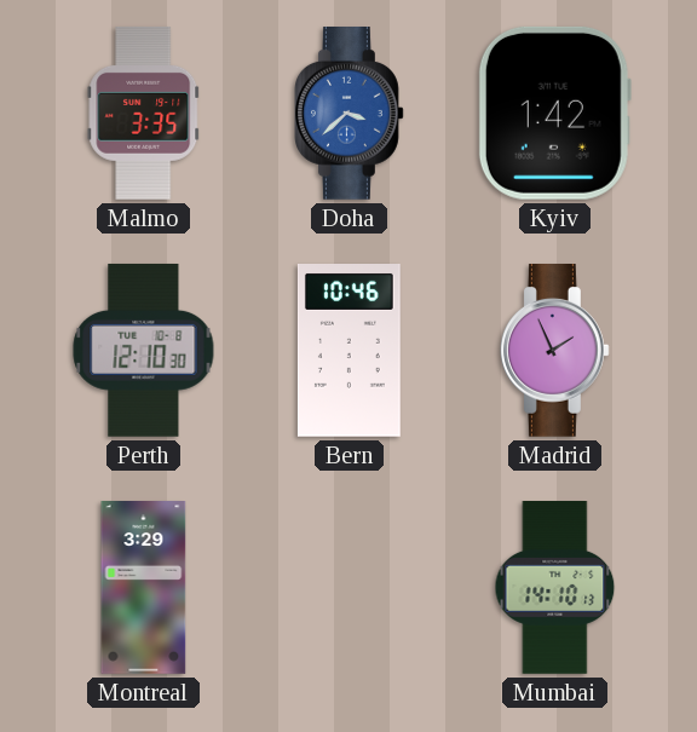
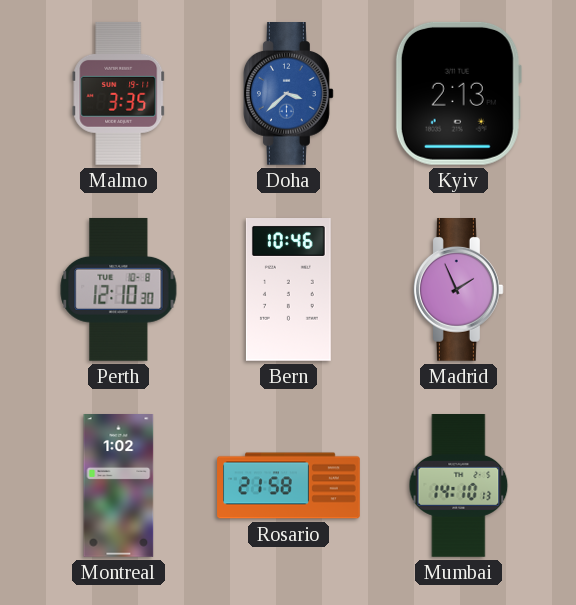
Kyiv: 1:42 -> 2:13
Montreal: 3:29 -> 1:02
Rosario: none -> 21:58
